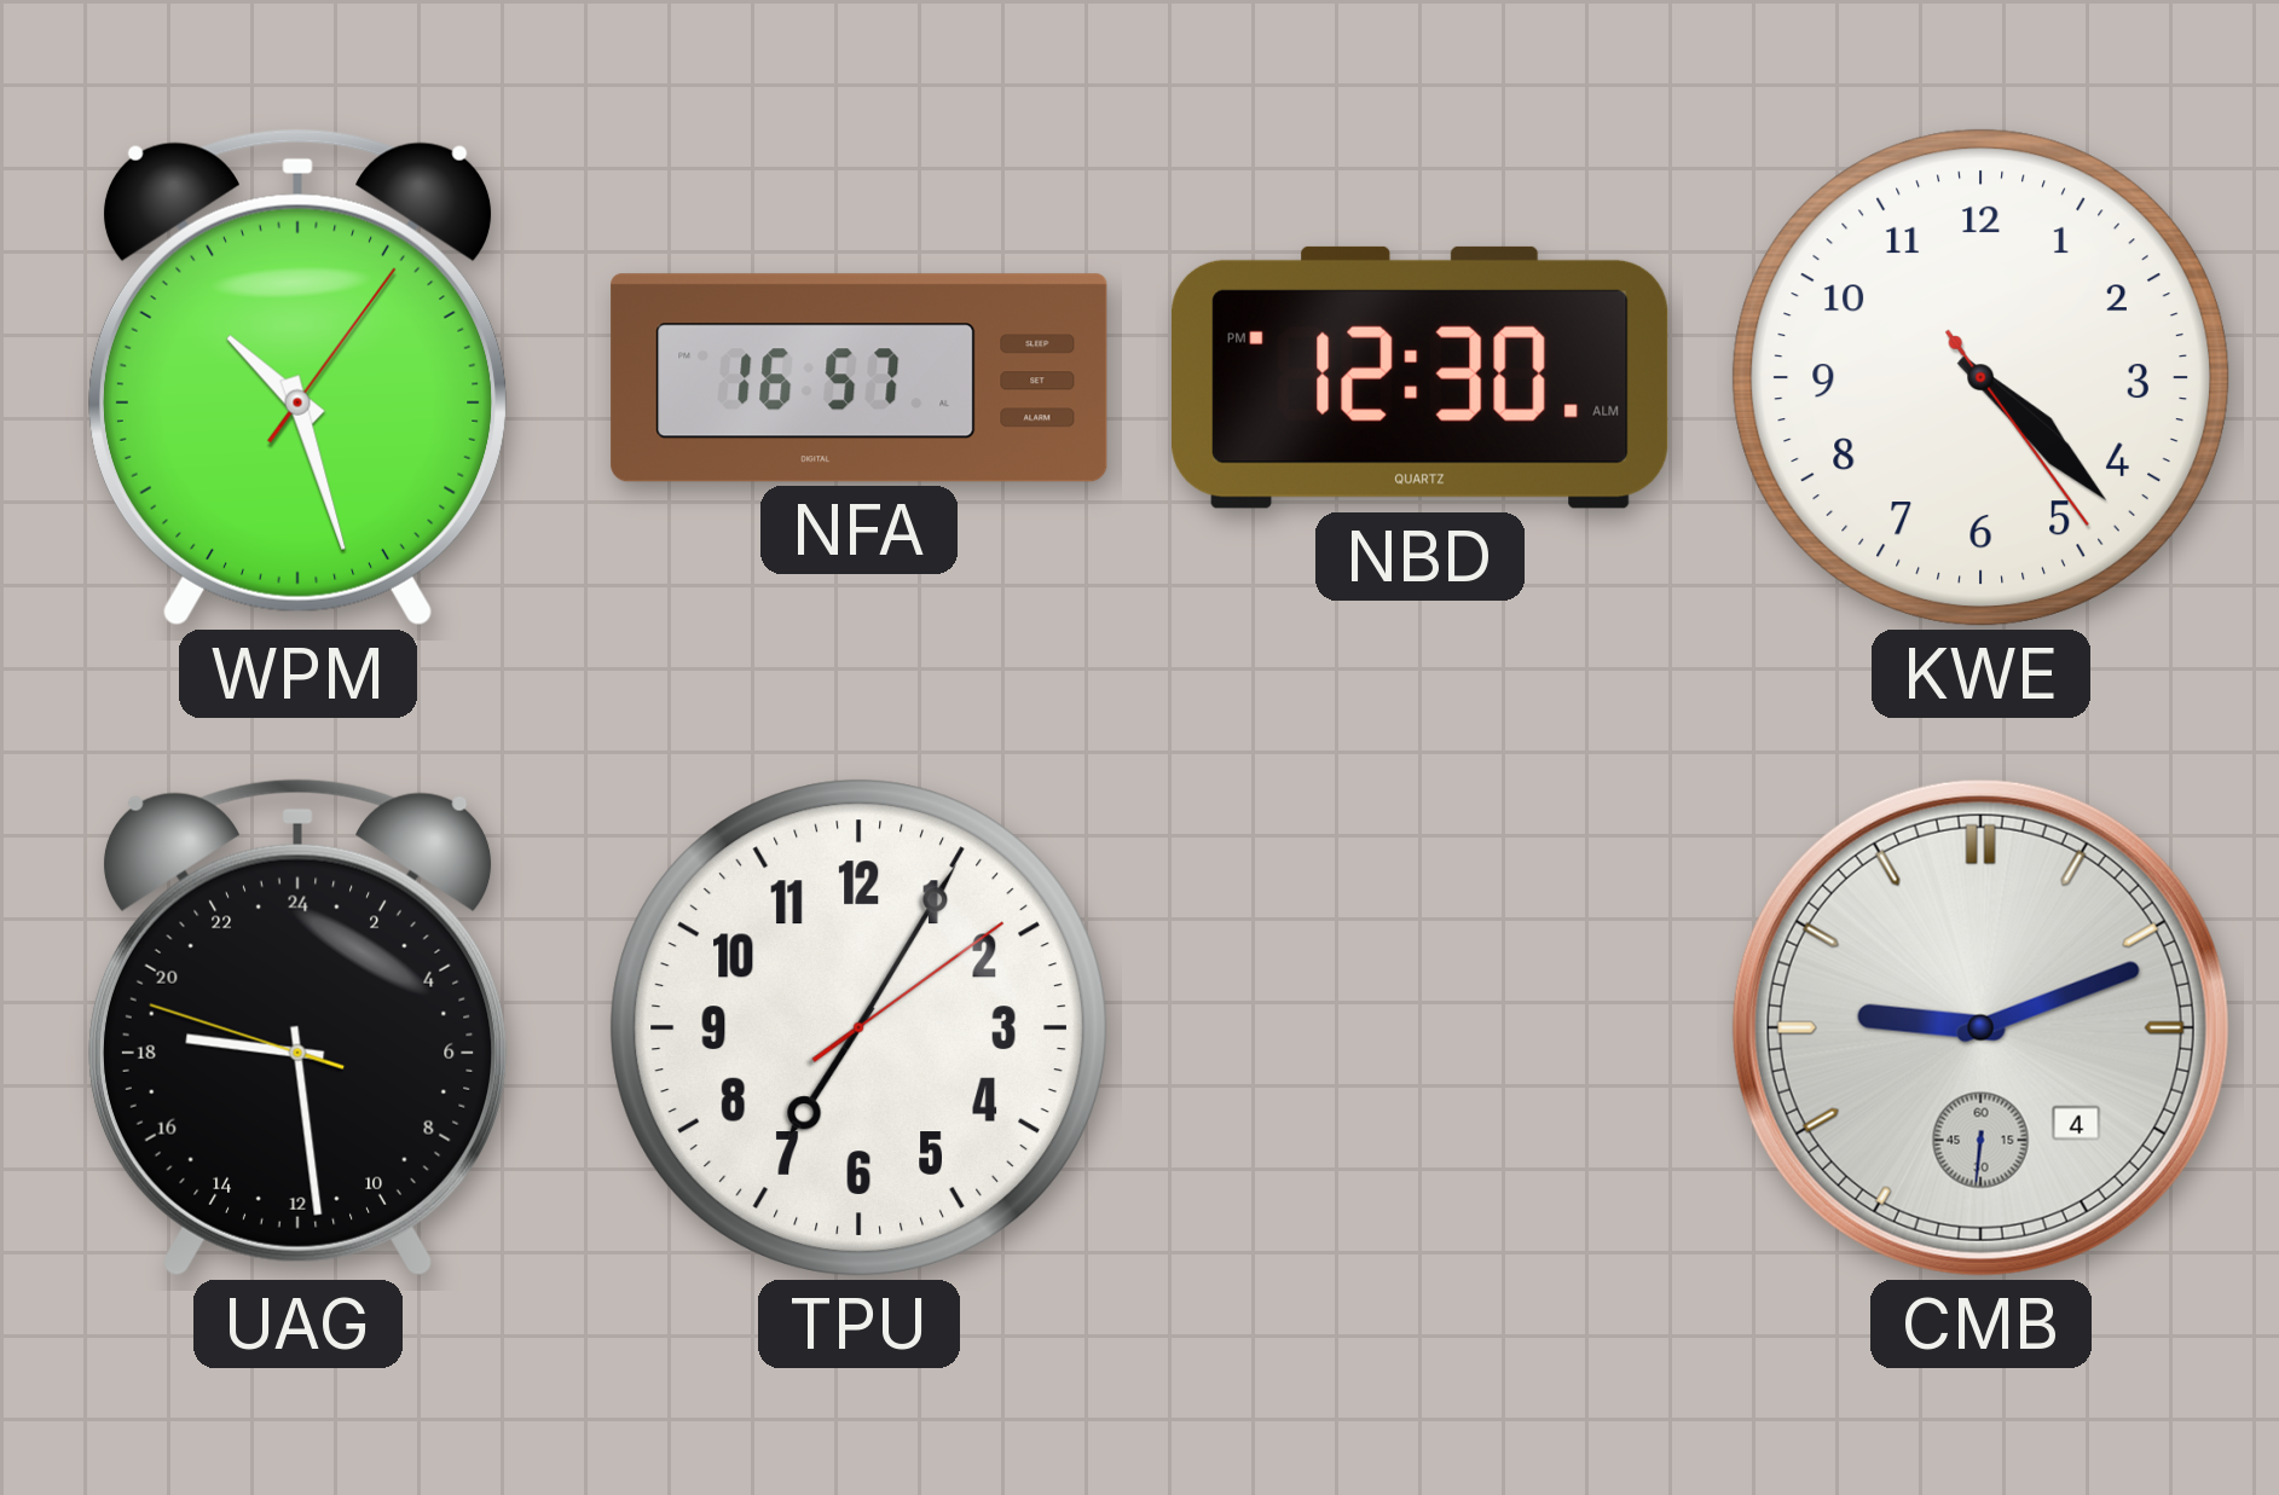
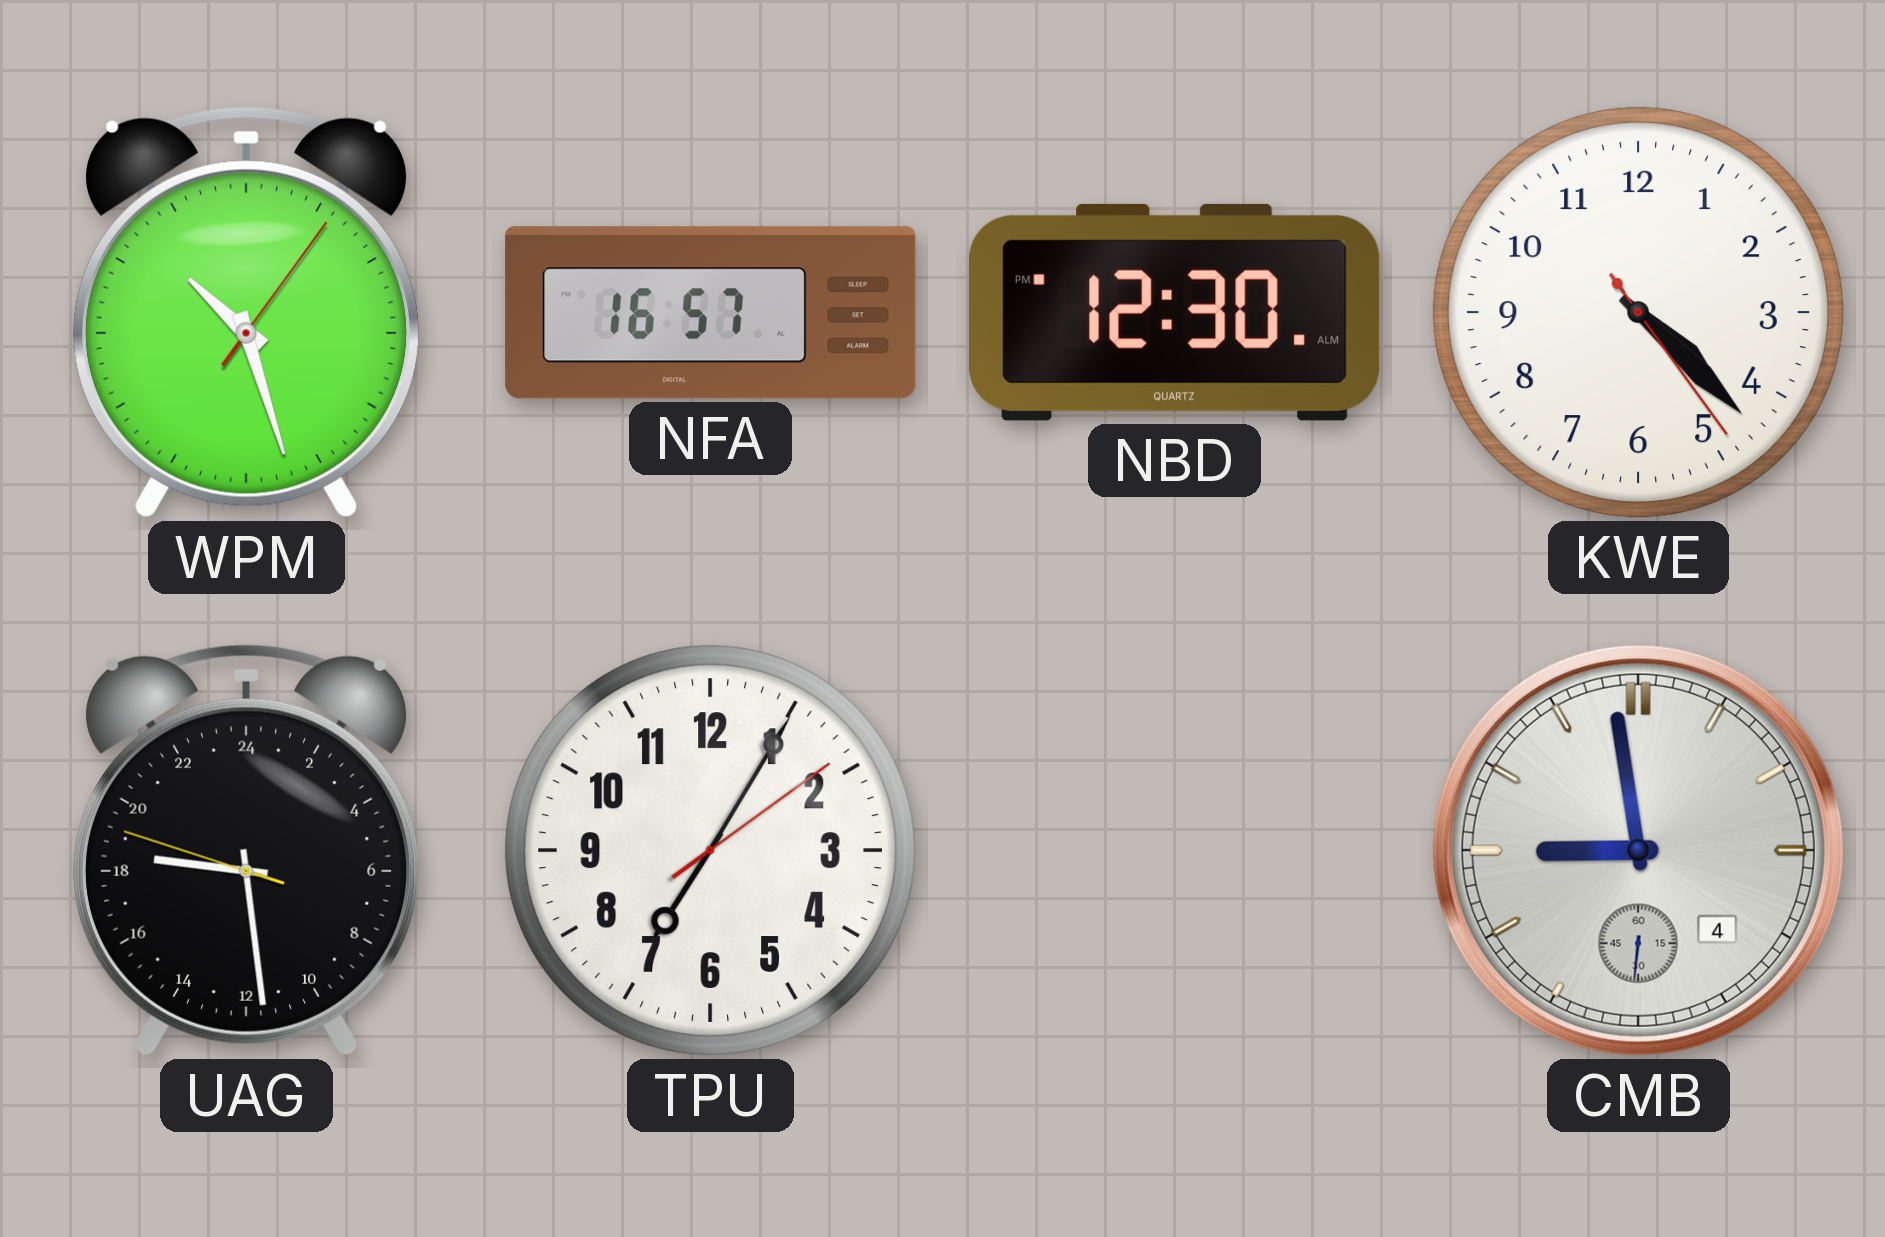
CMB: 9:11 -> 8:58
